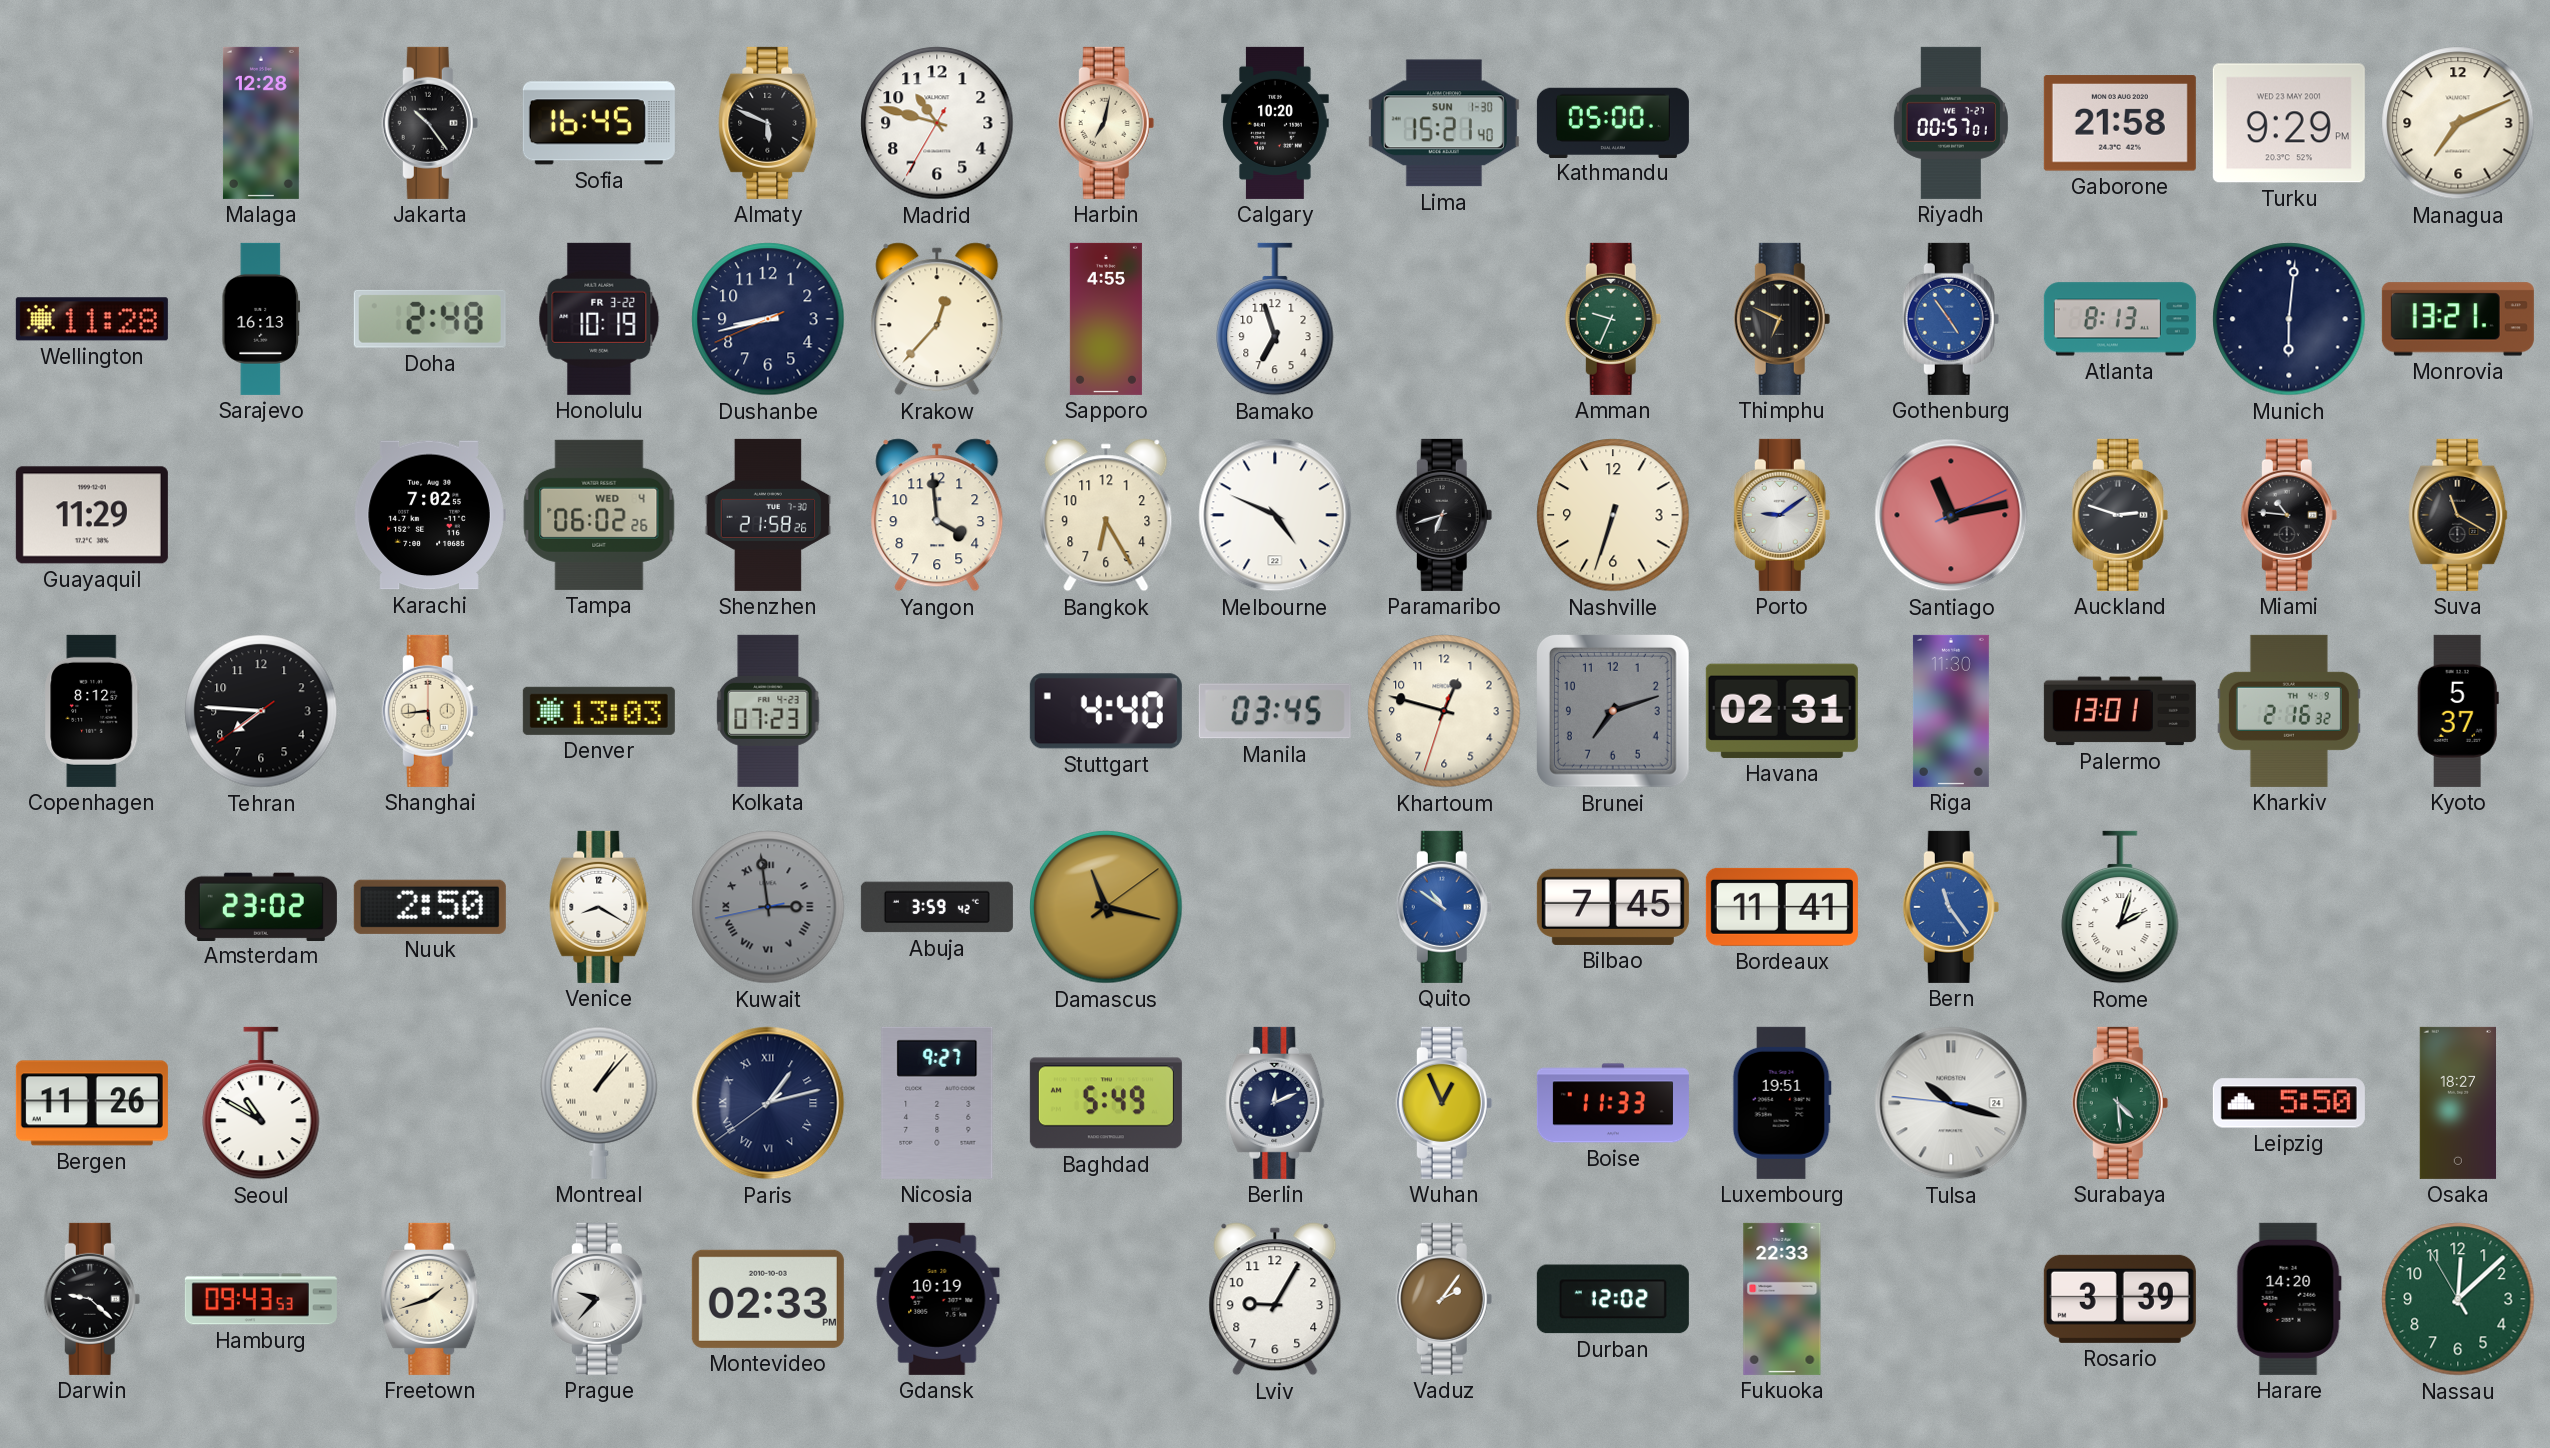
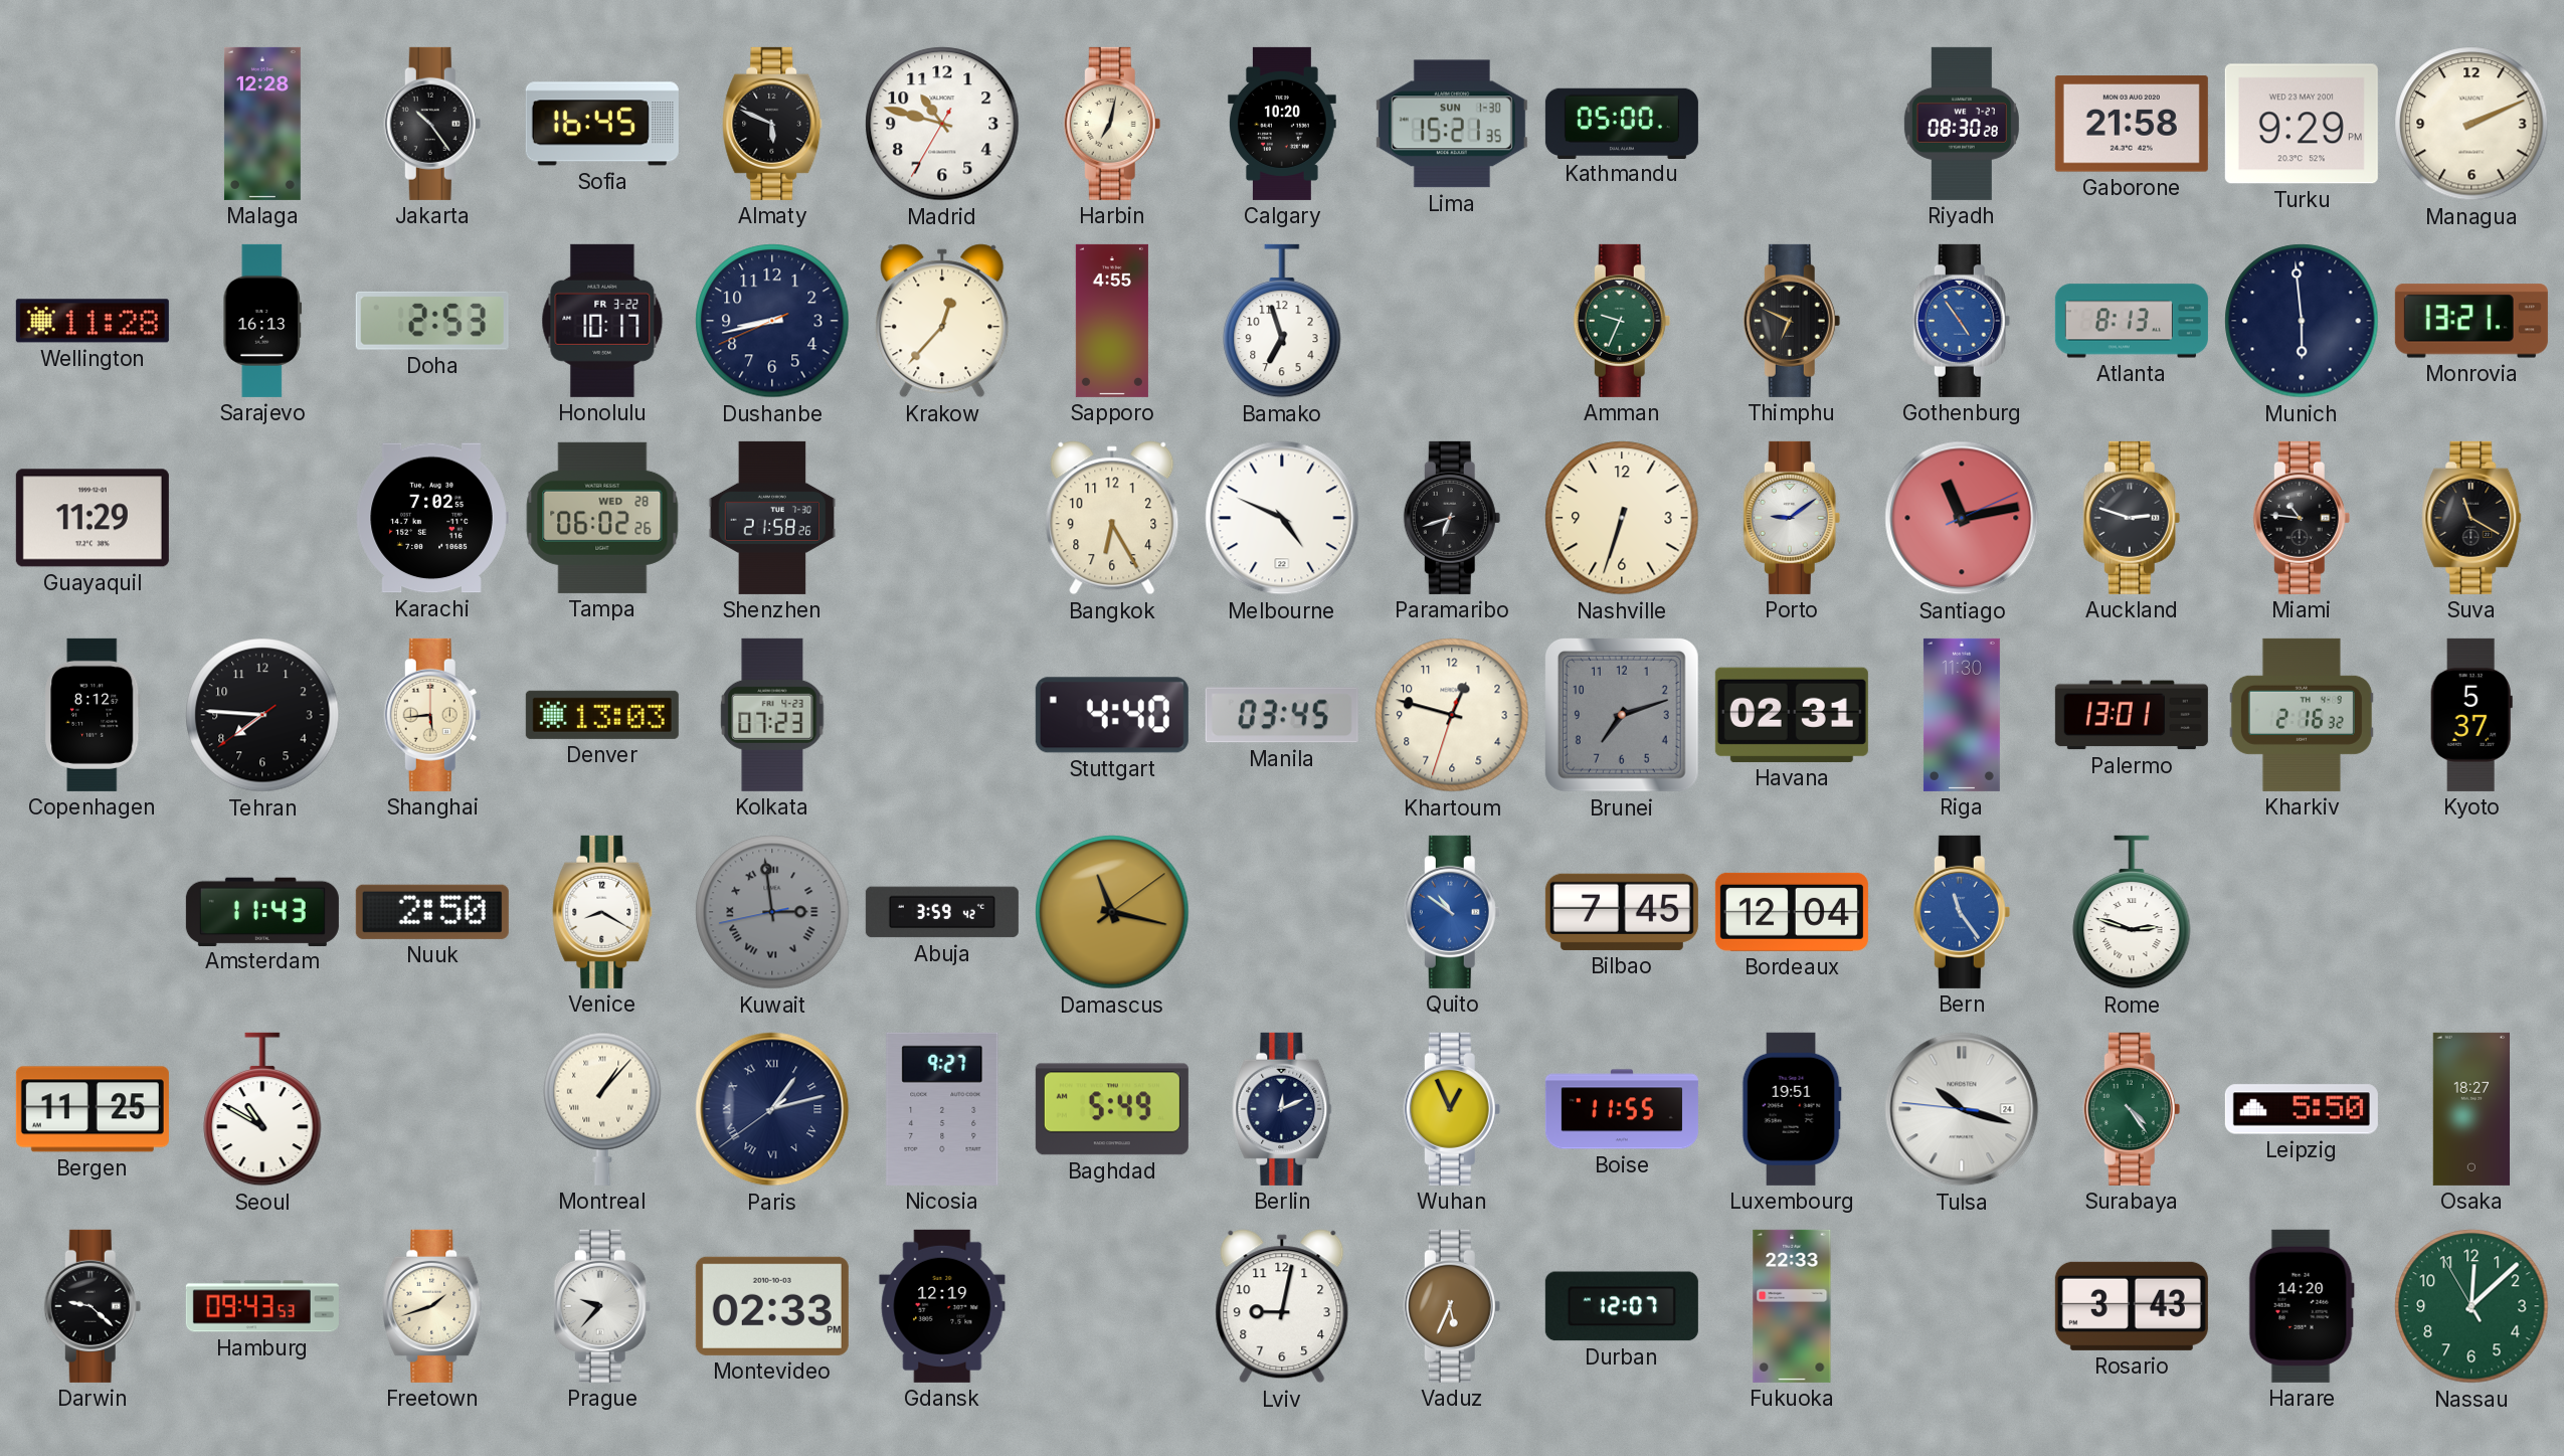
Lima: 15:21:40 -> 15:21:35
Riyadh: 00:57 -> 08:30
Managua: 7:11 -> 2:11
Doha: 2:48 -> 2:53
Honolulu: 10:19 -> 10:17
Munich: 6:01 -> 5:59
Tampa date: WED 4 -> WED 28
Yangon: 3:59 -> none
Amsterdam: 23:02 -> 11:43
Bordeaux: 11:41 -> 12:04
Rome: 2:03 -> 2:48
Bergen: 11:26 -> 11:25
Boise: 11:33 -> 11:55
Surabaya: 4:29 -> 4:24
Gdansk: 10:19 -> 12:19
Lviv: 9:05 -> 9:02
Vaduz: 2:06 -> 5:34
Durban: 12:02 -> 12:07
Rosario: 3:39 -> 3:43
